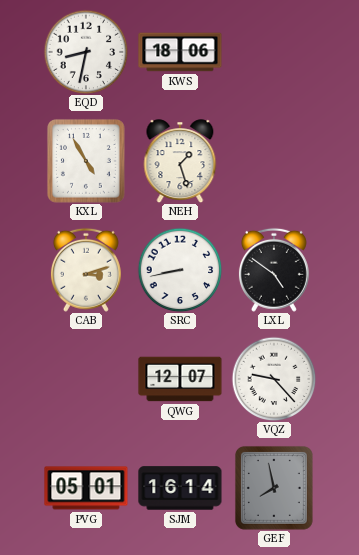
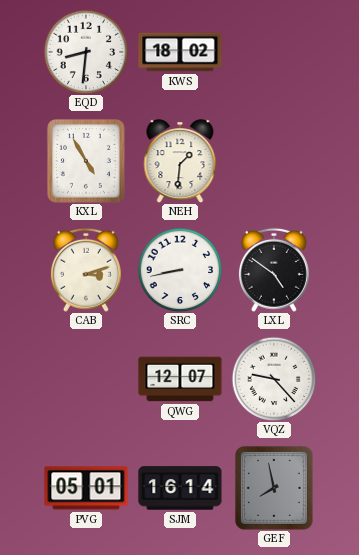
EQD: 8:32 -> 8:31
KWS: 18:06 -> 18:02
NEH: 1:27 -> 1:31
